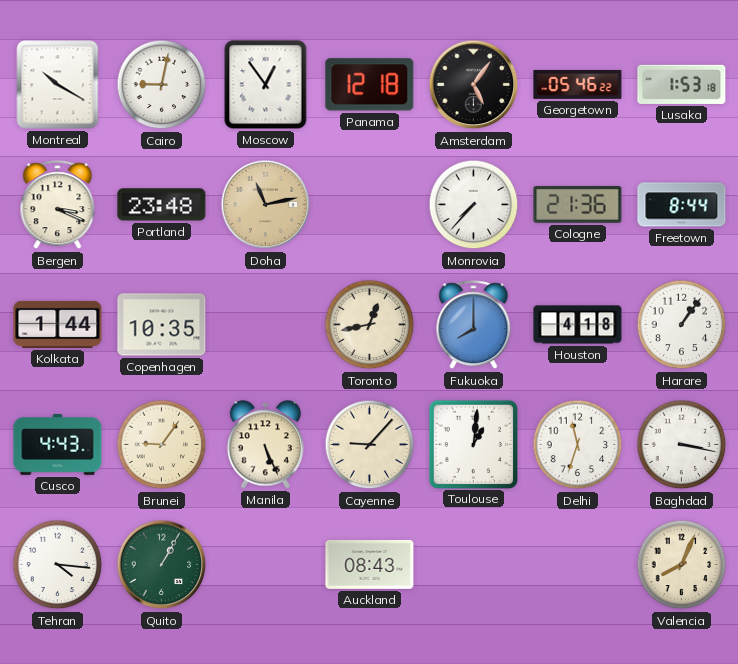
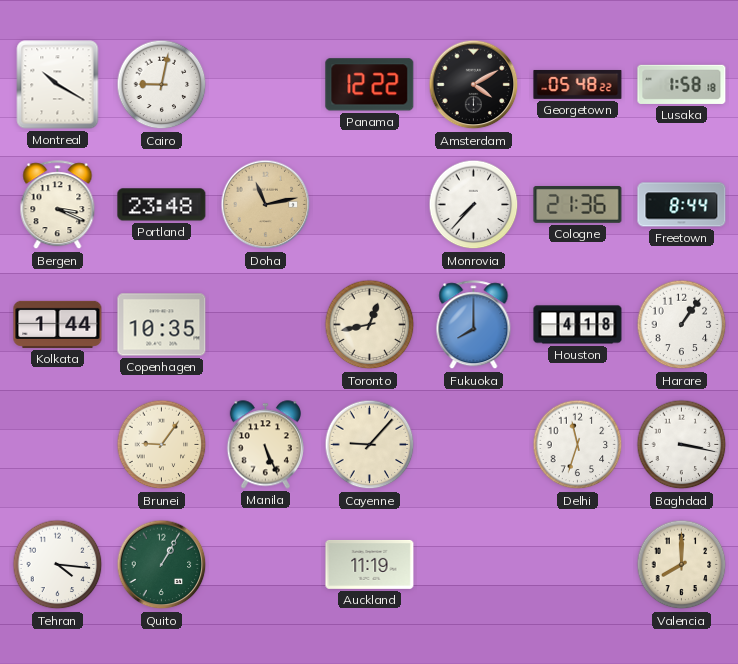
Moscow: 12:54 -> none
Panama: 12:18 -> 12:22
Amsterdam: 5:06 -> 4:10
Georgetown: 05:46 -> 05:48
Lusaka: 1:53 -> 1:58
Cusco: 4:43 -> none
Toulouse: 1:01 -> none
Auckland: 08:43 -> 11:19
Valencia: 8:04 -> 8:00
